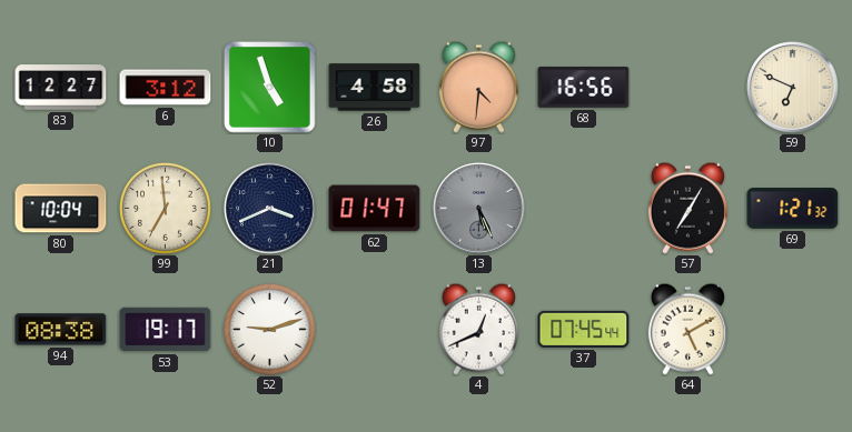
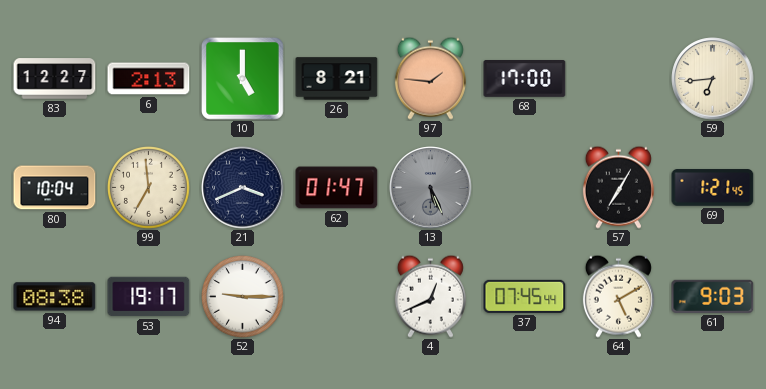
6: 3:12 -> 2:13
10: 4:57 -> 5:00
26: 4:58 -> 8:21
97: 4:31 -> 1:46
68: 16:56 -> 17:00
59: 6:49 -> 6:44
69: 1:21:32 -> 1:21:45
52: 9:12 -> 9:15
61: none -> 9:03
